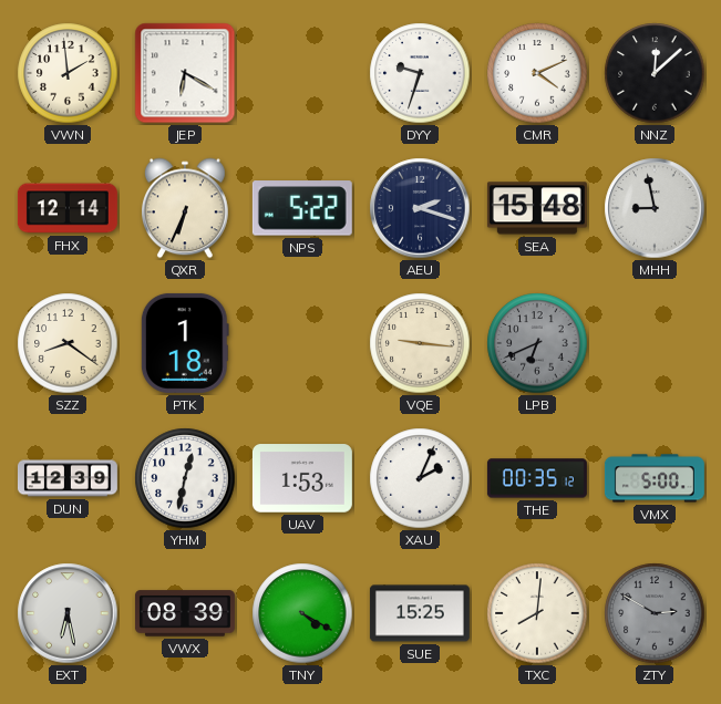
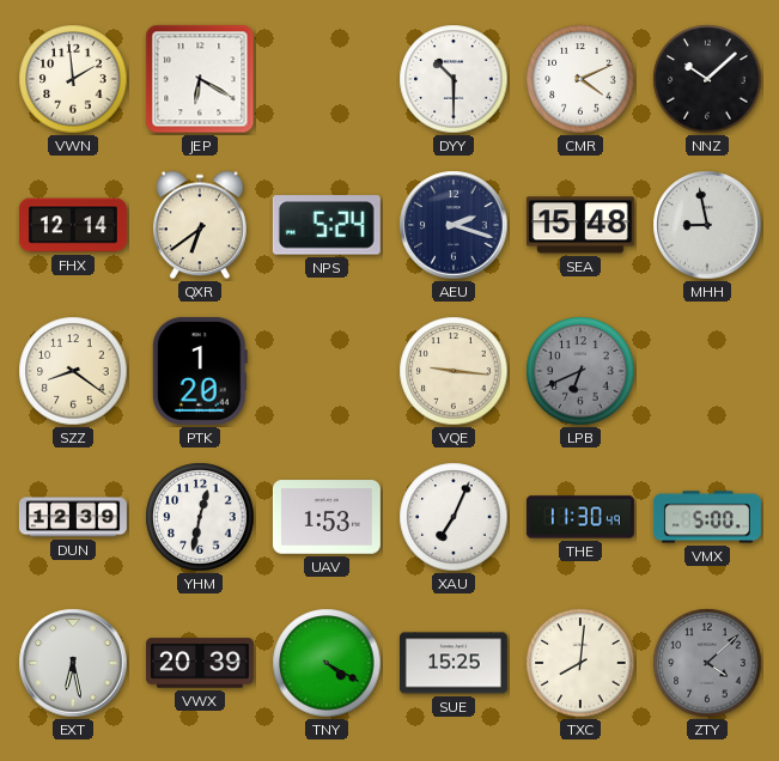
DYY: 9:33 -> 10:30
NNZ: 12:08 -> 10:08
QXR: 6:34 -> 6:39
NPS: 5:22 -> 5:24
PTK: 1:18 -> 1:20
XAU: 2:04 -> 7:04
THE: 00:35 -> 11:30
VWX: 08:39 -> 20:39
ZTY: 2:50 -> 4:08
